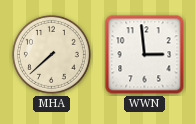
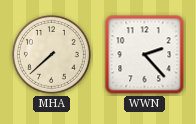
WWN: 2:59 -> 2:23
